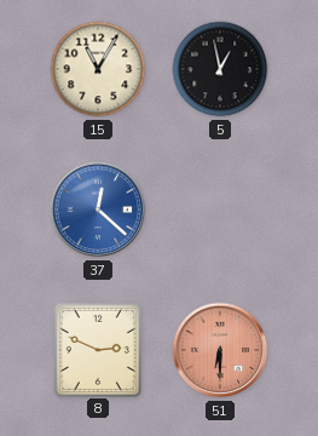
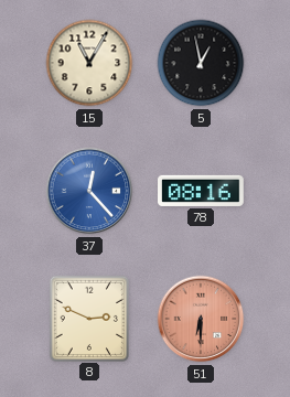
37: 12:22 -> 12:23
78: none -> 08:16
